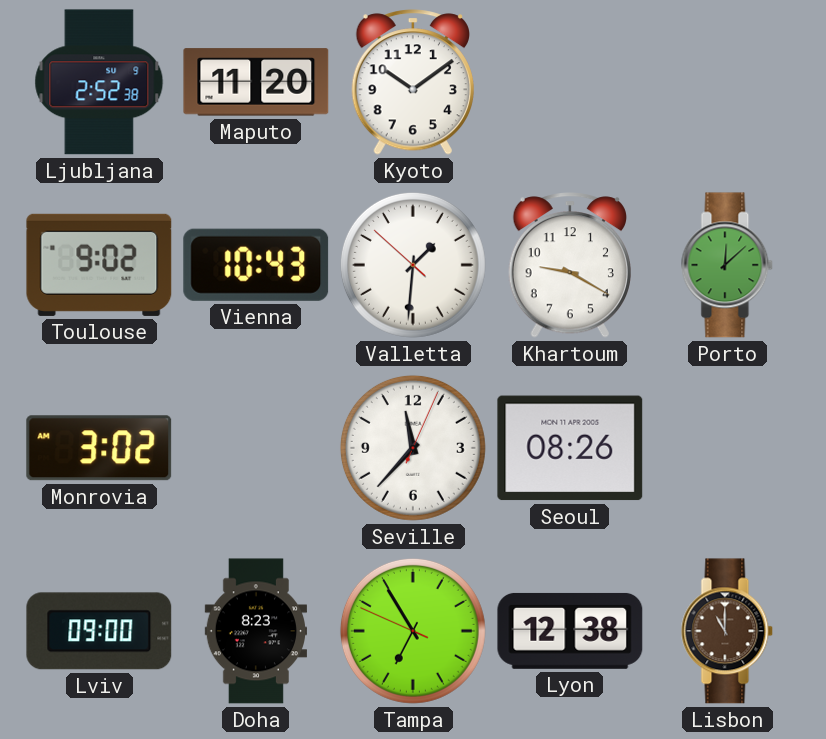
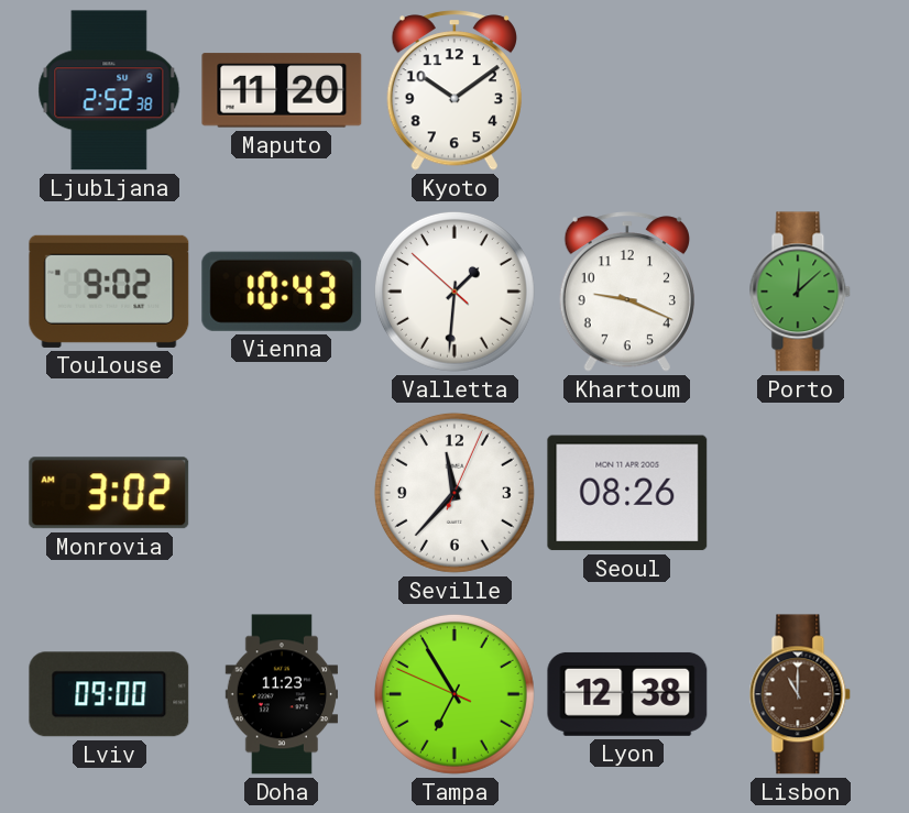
Khartoum: 9:20 -> 9:19
Doha: 8:23 -> 11:23
